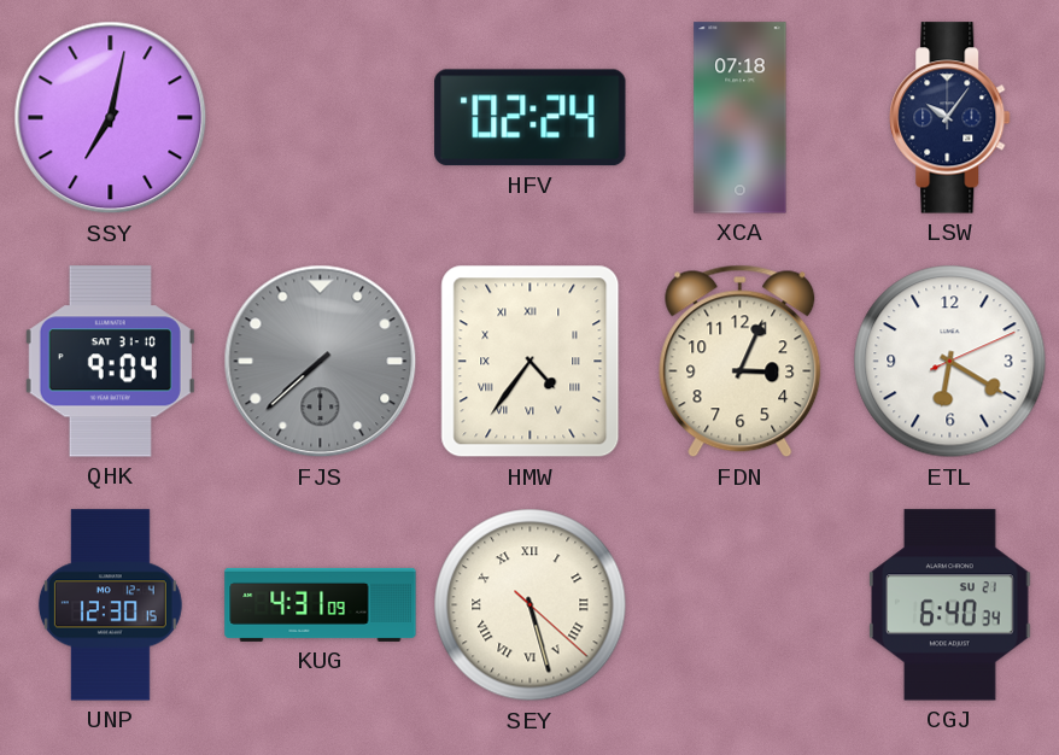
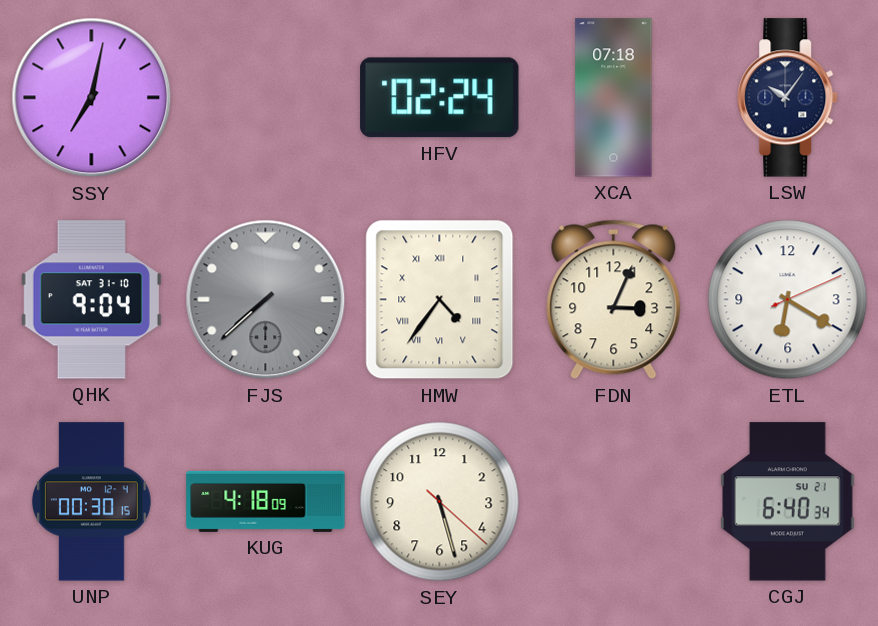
UNP: 12:30 -> 00:30
KUG: 4:31 -> 4:18
SEY numerals: Roman -> Arabic
